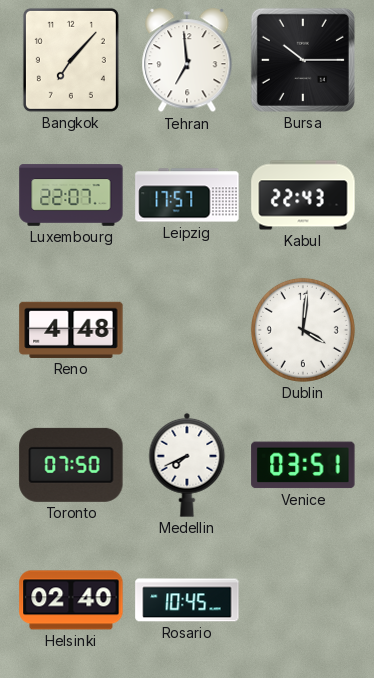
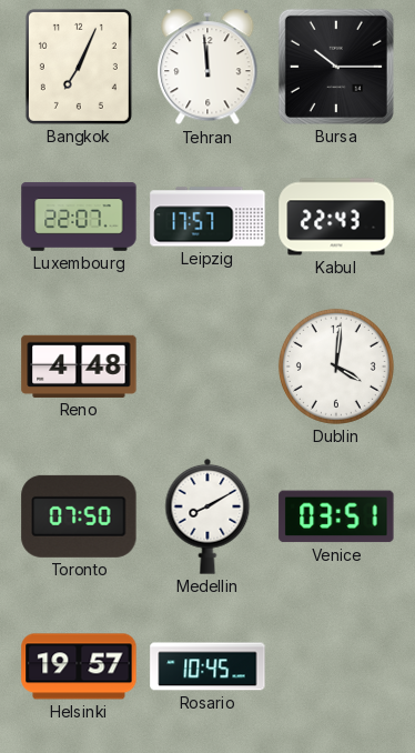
Bangkok: 7:07 -> 7:04
Tehran: 6:59 -> 11:59
Medellin: 7:41 -> 8:10
Helsinki: 02:40 -> 19:57
